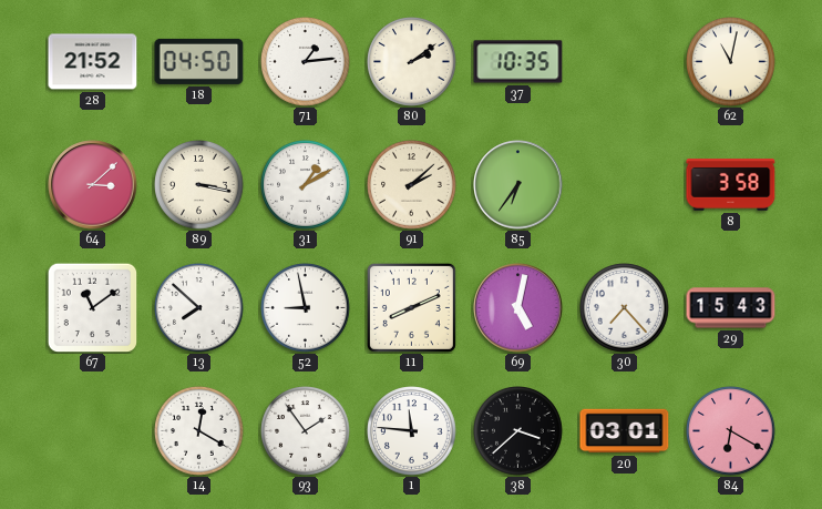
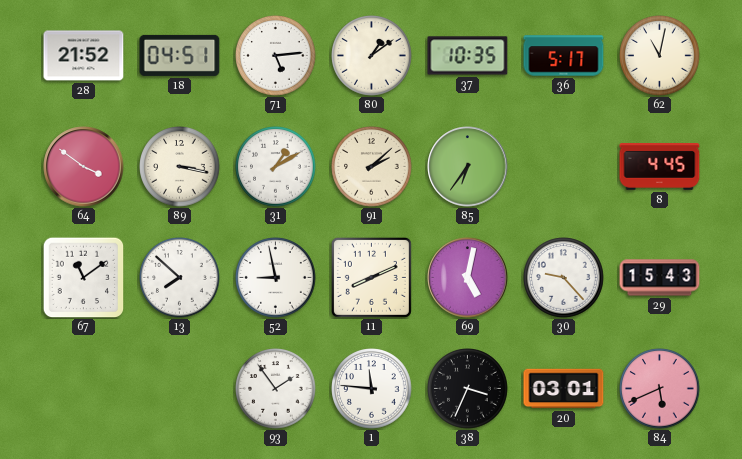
18: 04:50 -> 04:51
71: 1:14 -> 5:14
80: 2:09 -> 1:09
36: none -> 5:17
64: 3:08 -> 3:51
8: 3:58 -> 4:45
30: 7:23 -> 9:23
14: 12:20 -> none
38: 3:38 -> 3:34
84: 6:20 -> 5:41
